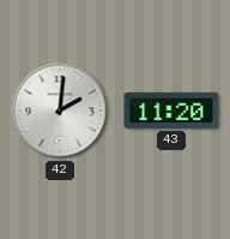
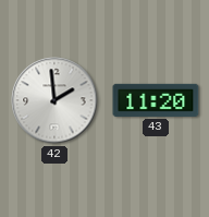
42: 2:01 -> 1:59
